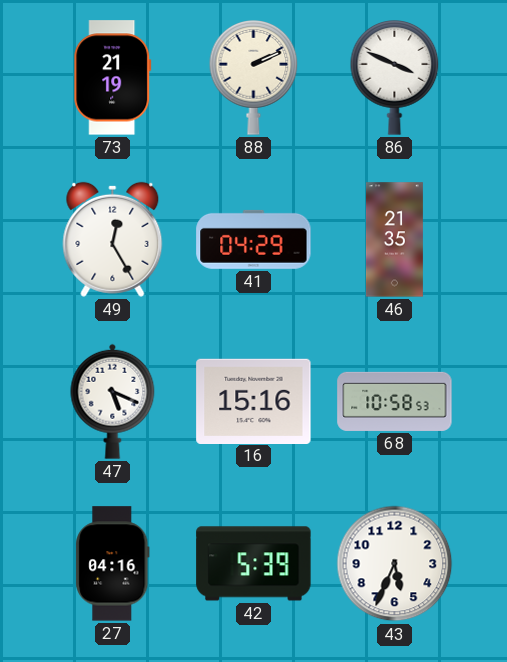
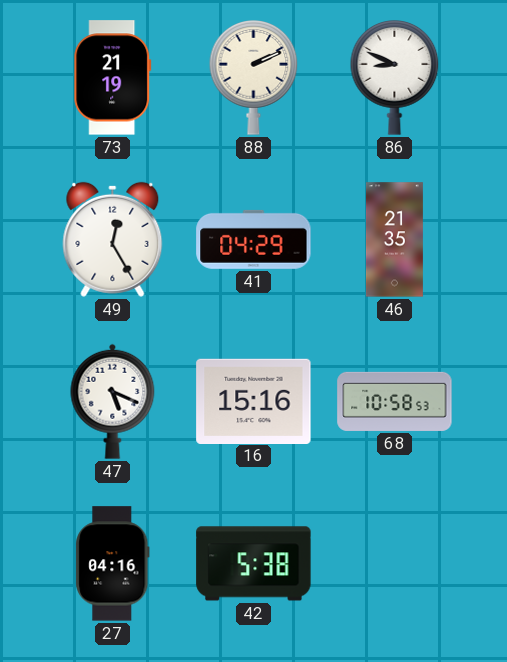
86: 3:49 -> 8:49
42: 5:39 -> 5:38
43: 5:34 -> none
